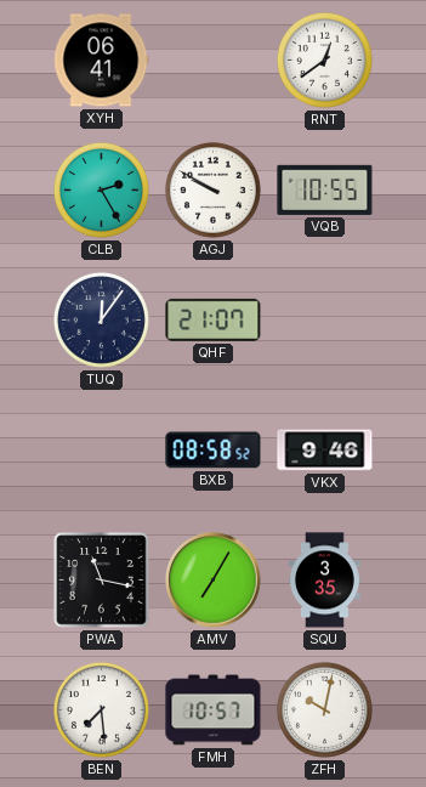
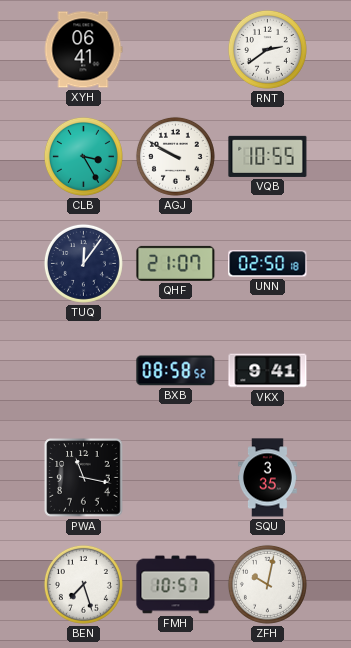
RNT: 12:39 -> 2:39
CLB: 2:25 -> 3:25
UNN: none -> 02:50
VKX: 9:46 -> 9:41
AMV: 7:05 -> none
BEN: 7:29 -> 7:27
